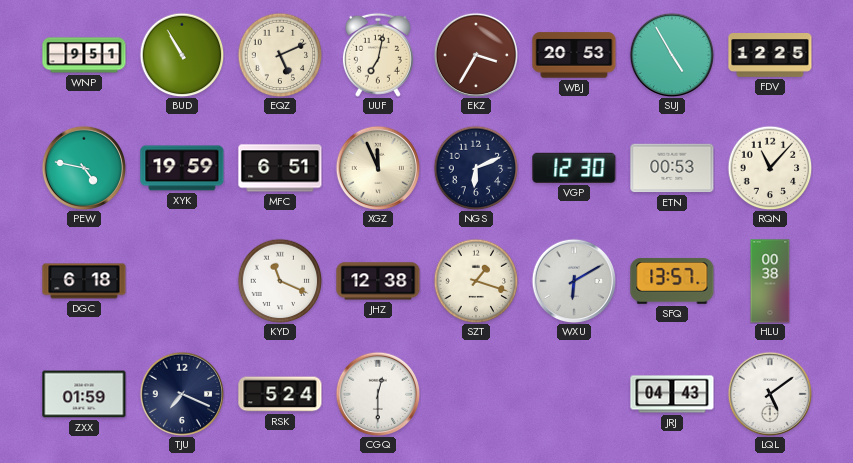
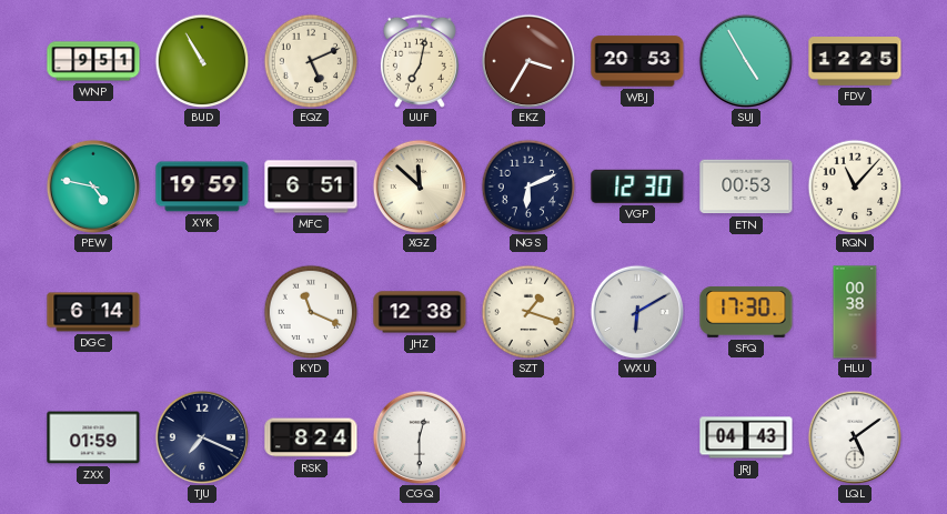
XGZ: 11:56 -> 11:52
DGC: 6:18 -> 6:14
SFQ: 13:57 -> 17:30
RSK: 5:24 -> 8:24
